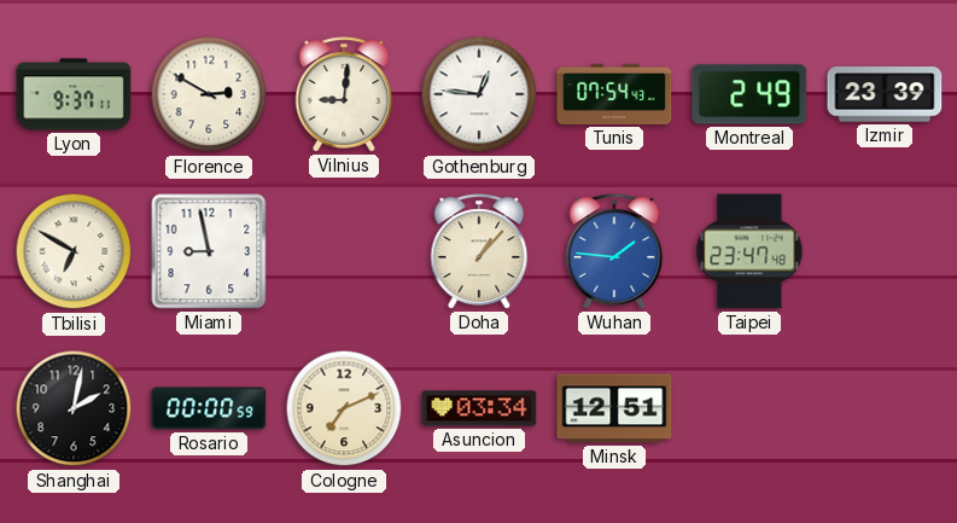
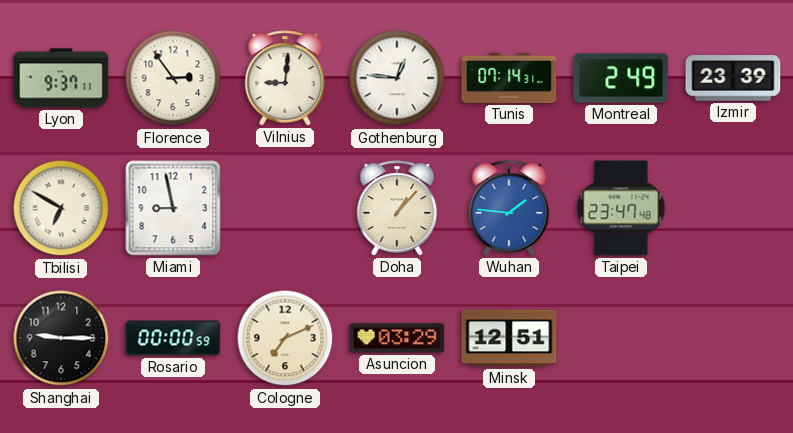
Florence: 2:50 -> 2:54
Tunis: 07:54 -> 07:14
Shanghai: 2:02 -> 9:15
Asuncion: 03:34 -> 03:29
